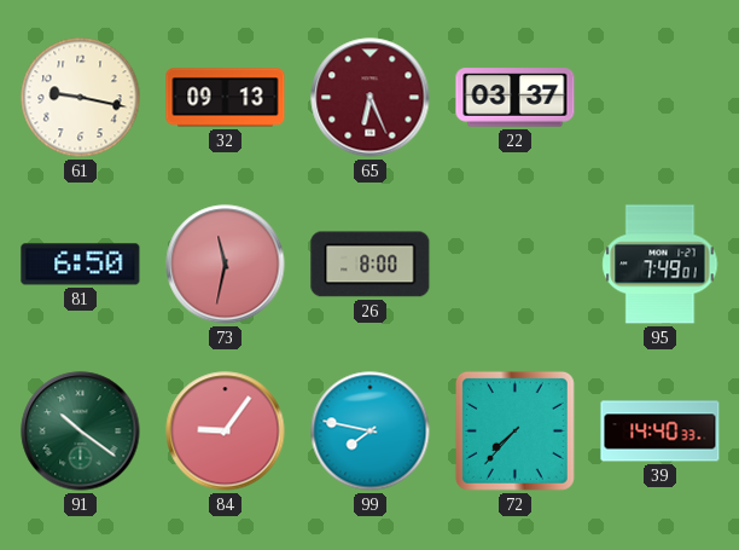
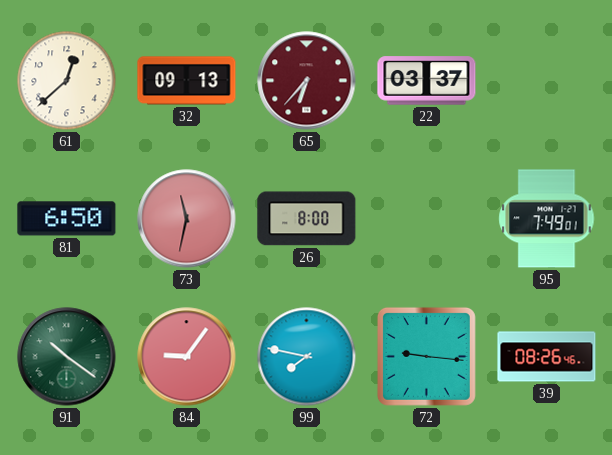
61: 9:17 -> 12:38
65: 6:26 -> 6:37
72: 7:37 -> 9:16
39: 14:40 -> 08:26
